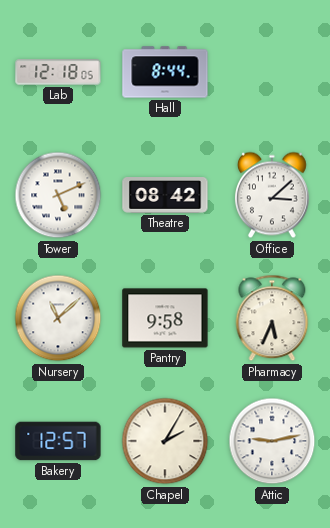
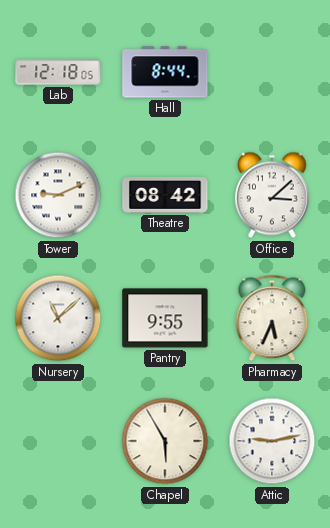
Tower: 5:11 -> 9:11
Pantry: 9:58 -> 9:55
Bakery: 12:57 -> none
Chapel: 2:05 -> 5:55
